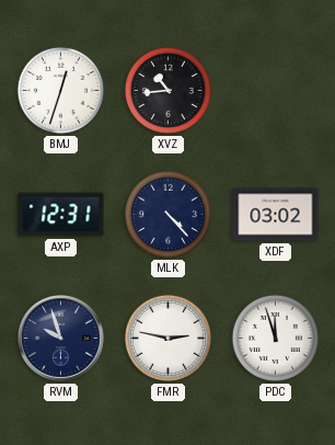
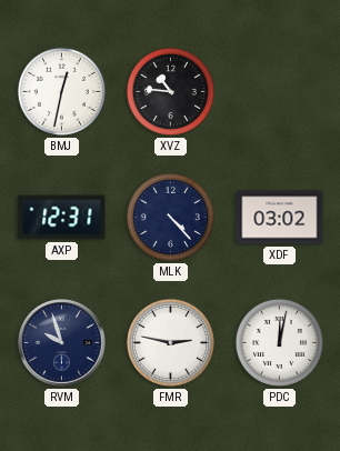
BMJ: 12:33 -> 12:32
XVZ: 10:44 -> 10:46
PDC: 11:57 -> 12:02
